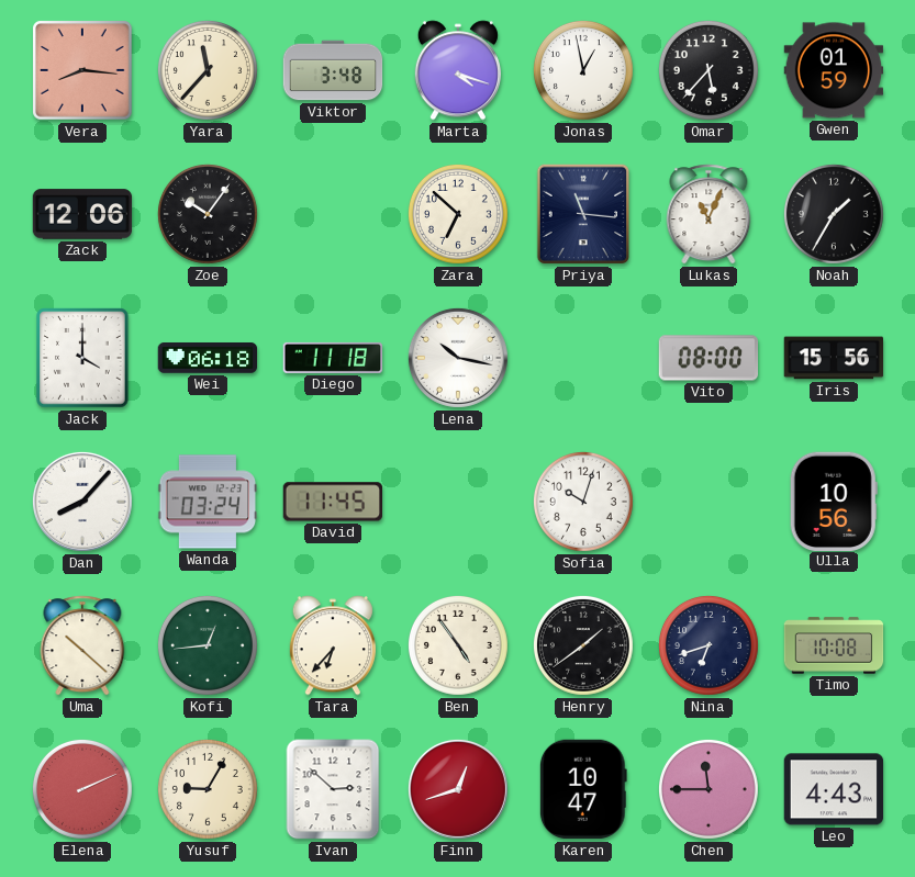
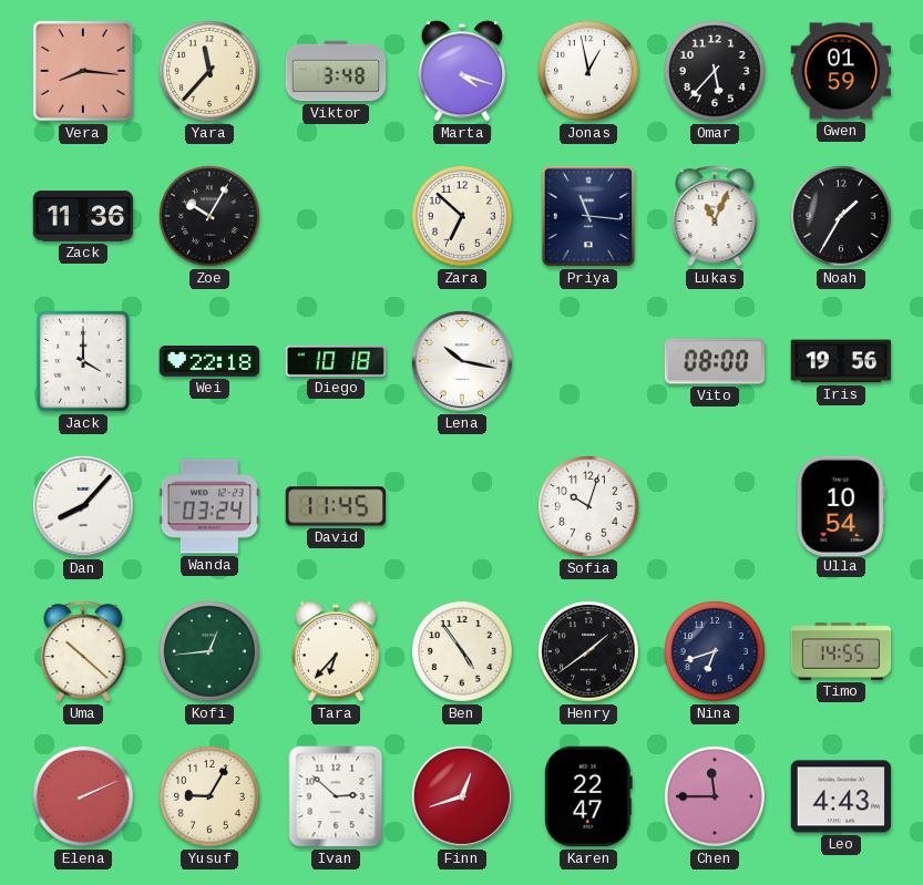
Zack: 12:06 -> 11:36
Zoe: 10:06 -> 10:05
Wei: 06:18 -> 22:18
Diego: 11:18 -> 10:18
Iris: 15:56 -> 19:56
Ulla: 10:56 -> 10:54
Timo: 10:08 -> 14:55
Karen: 10:47 -> 22:47
